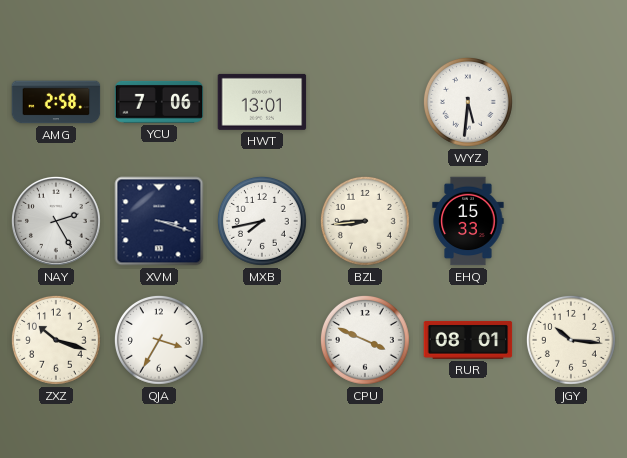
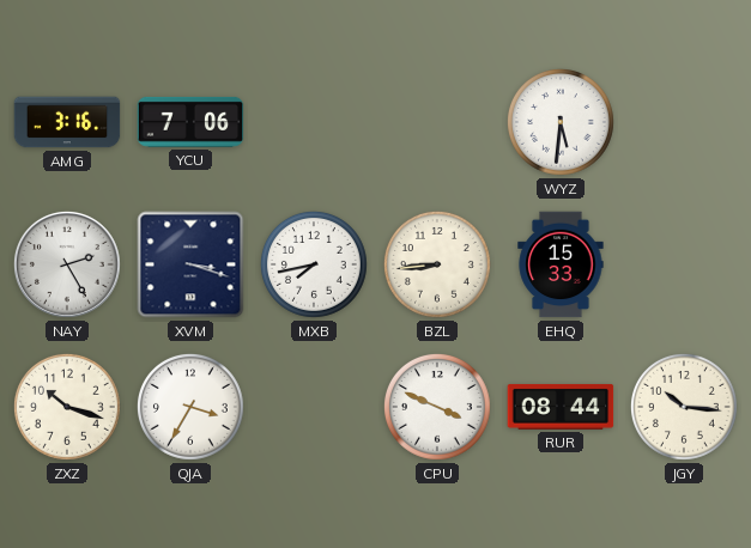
AMG: 2:58 -> 3:16
HWT: 13:01 -> none
RUR: 08:01 -> 08:44
